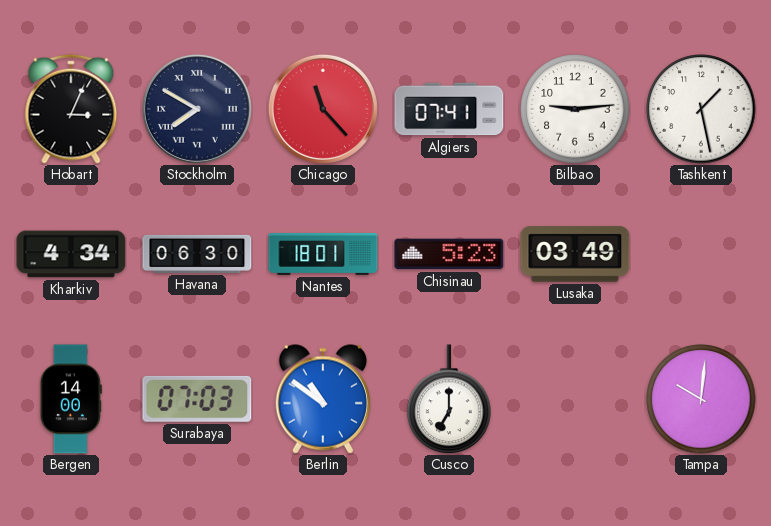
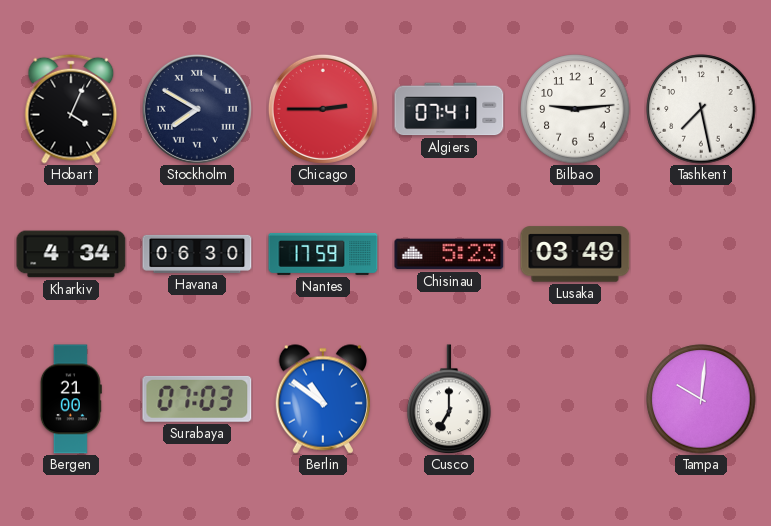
Hobart: 3:04 -> 4:04
Chicago: 11:23 -> 2:45
Tashkent: 1:28 -> 7:28
Nantes: 18:01 -> 17:59
Bergen: 14:00 -> 21:00
